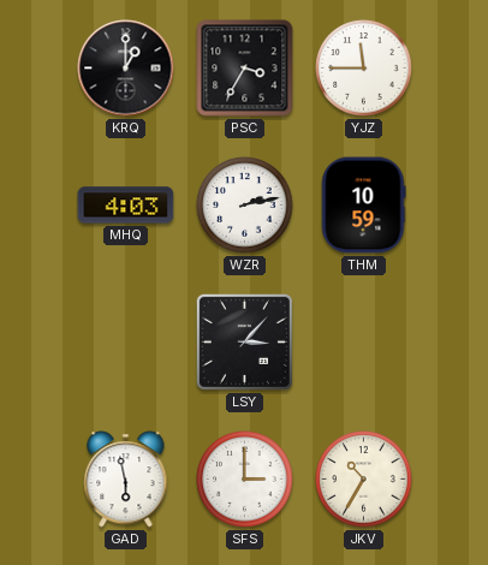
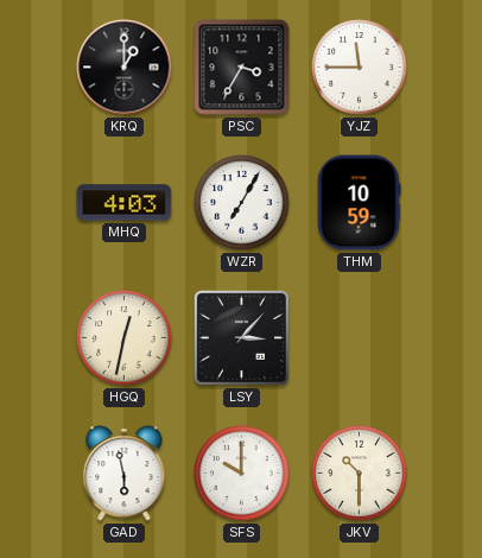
WZR: 2:13 -> 7:05
HGQ: none -> 12:32
SFS: 3:00 -> 10:00
JKV: 10:35 -> 10:30
